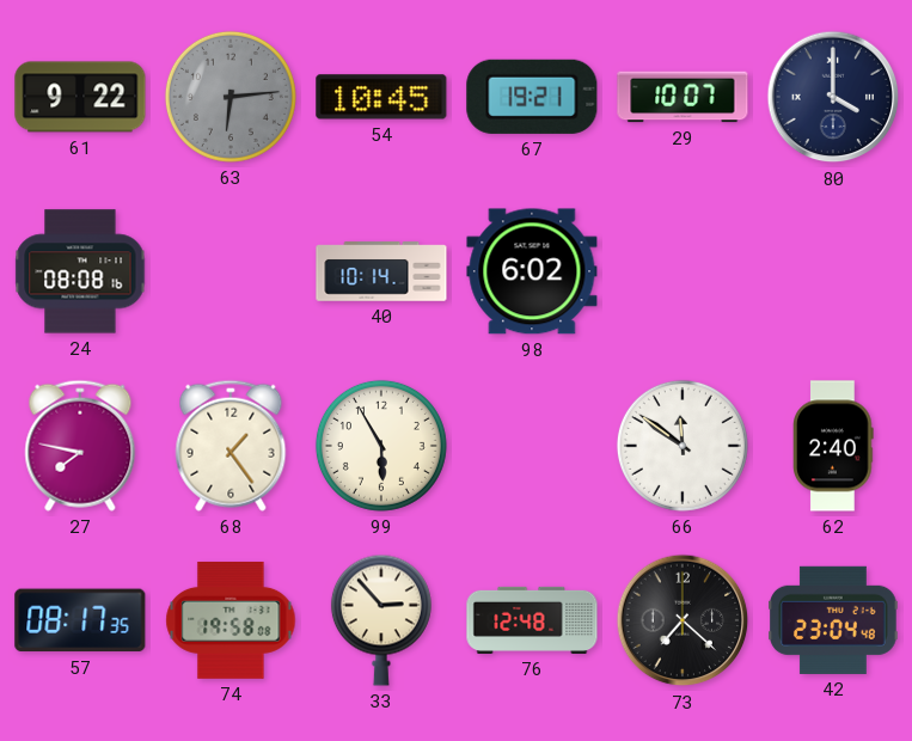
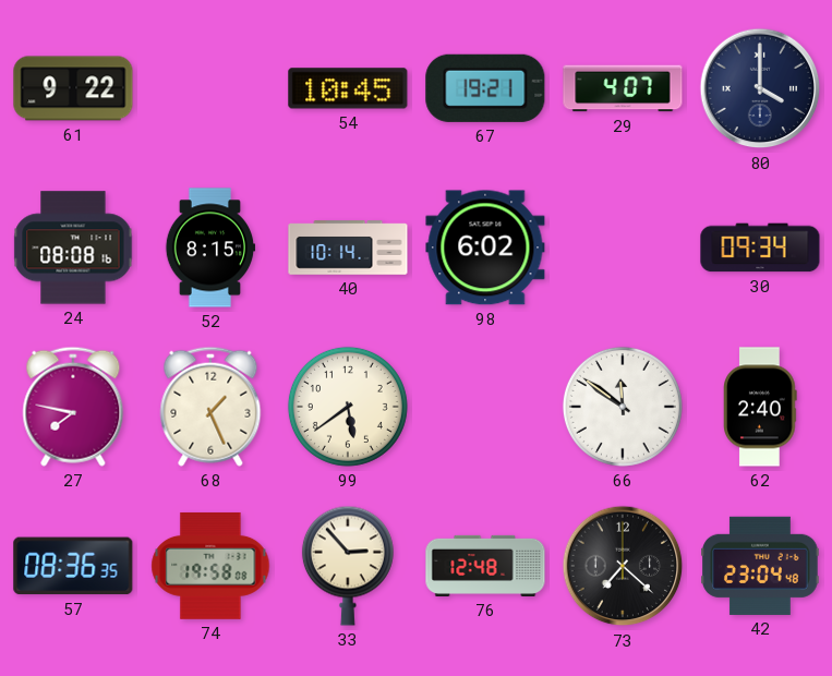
63: 6:14 -> none
29: 10:07 -> 4:07
52: none -> 8:15
30: none -> 09:34
68: 1:24 -> 1:26
99: 5:55 -> 5:39
57: 08:17 -> 08:36
